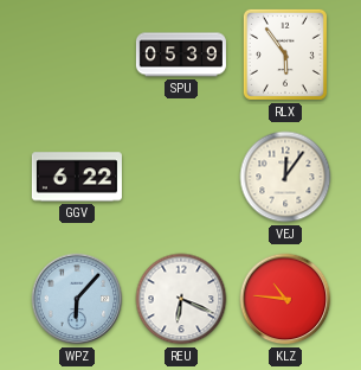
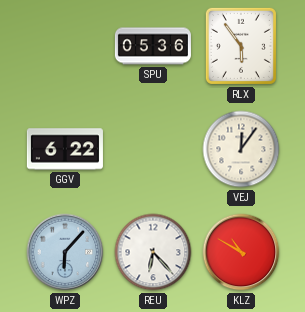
SPU: 05:39 -> 05:36
REU: 6:19 -> 6:23
KLZ: 10:46 -> 10:50
